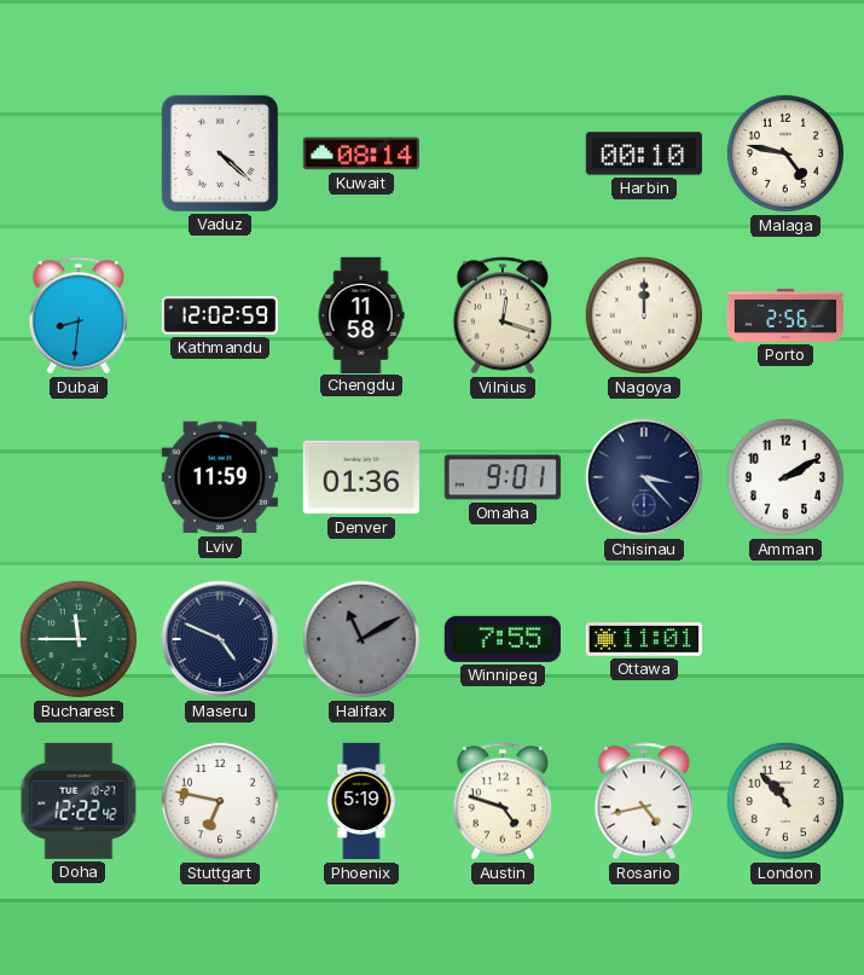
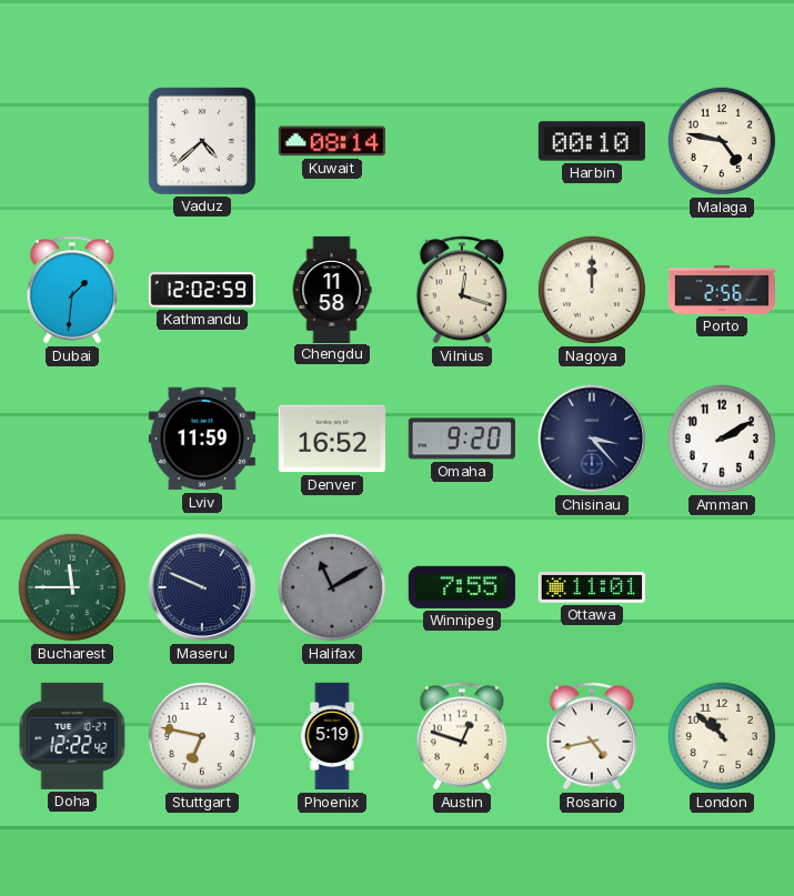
Vaduz: 4:22 -> 4:38
Dubai: 8:31 -> 1:31
Denver: 01:36 -> 16:52
Omaha: 9:01 -> 9:20
Maseru: 4:49 -> 9:49
Austin: 4:48 -> 12:48
London: 10:53 -> 10:52
